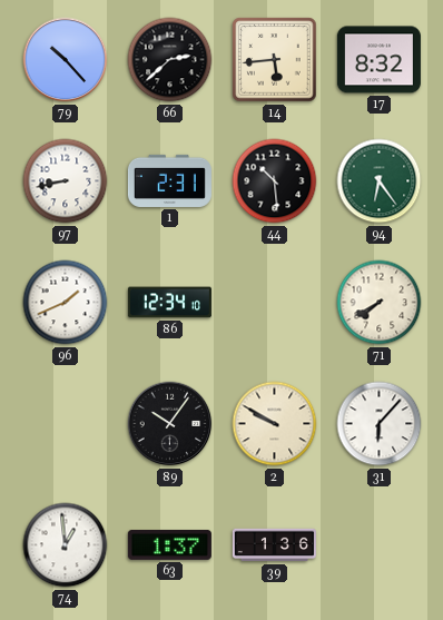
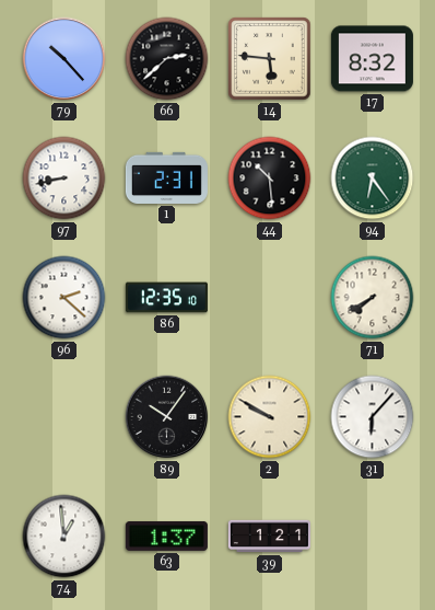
14: 5:44 -> 5:46
96: 1:41 -> 2:22
86: 12:34 -> 12:35
39: 1:36 -> 1:21
